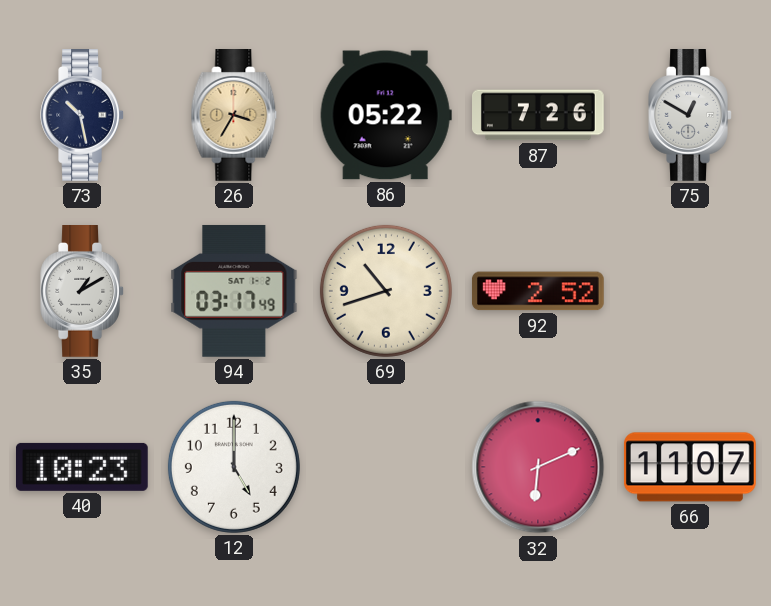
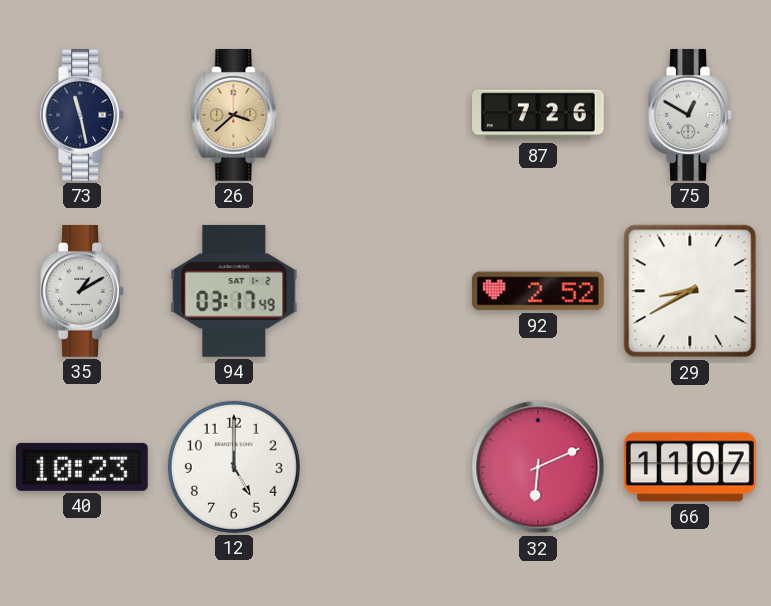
73: 10:28 -> 11:28
26: 3:35 -> 3:38
86: 05:22 -> none
69: 10:42 -> none
29: none -> 8:40
